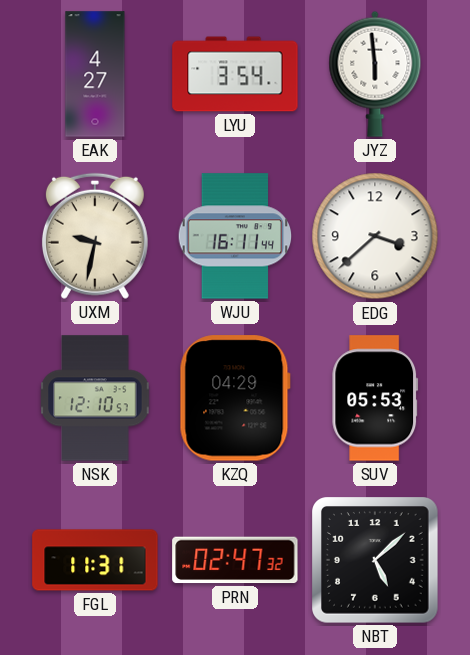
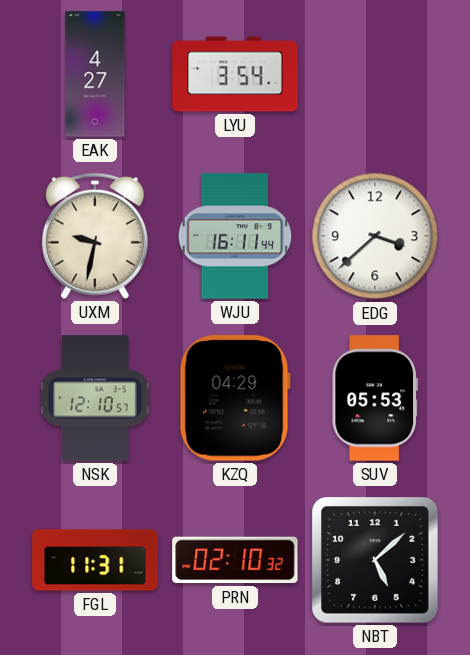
JYZ: 5:59 -> none
PRN: 02:47 -> 02:10
